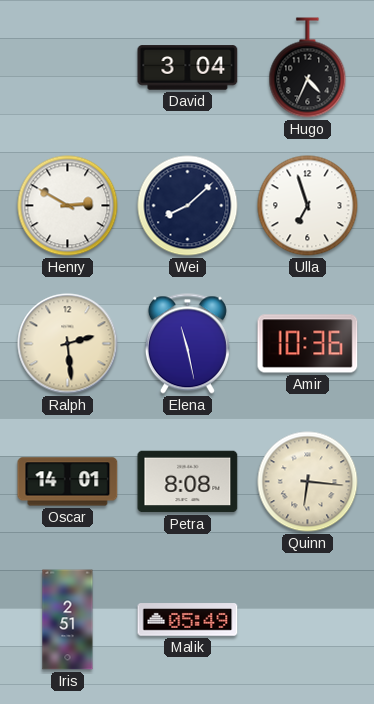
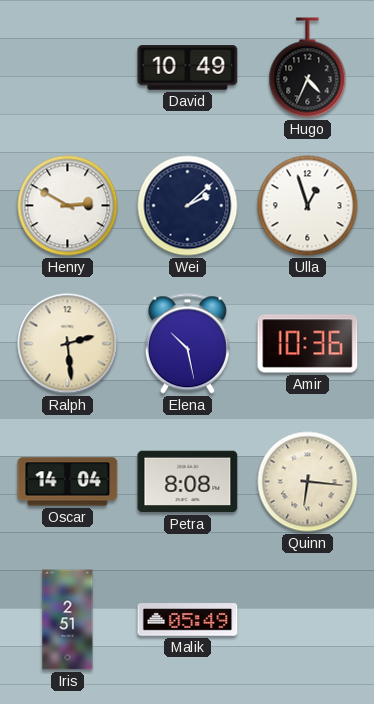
David: 3:04 -> 10:49
Wei: 8:08 -> 2:08
Ulla: 6:57 -> 12:57
Elena: 11:28 -> 10:28
Oscar: 14:01 -> 14:04
